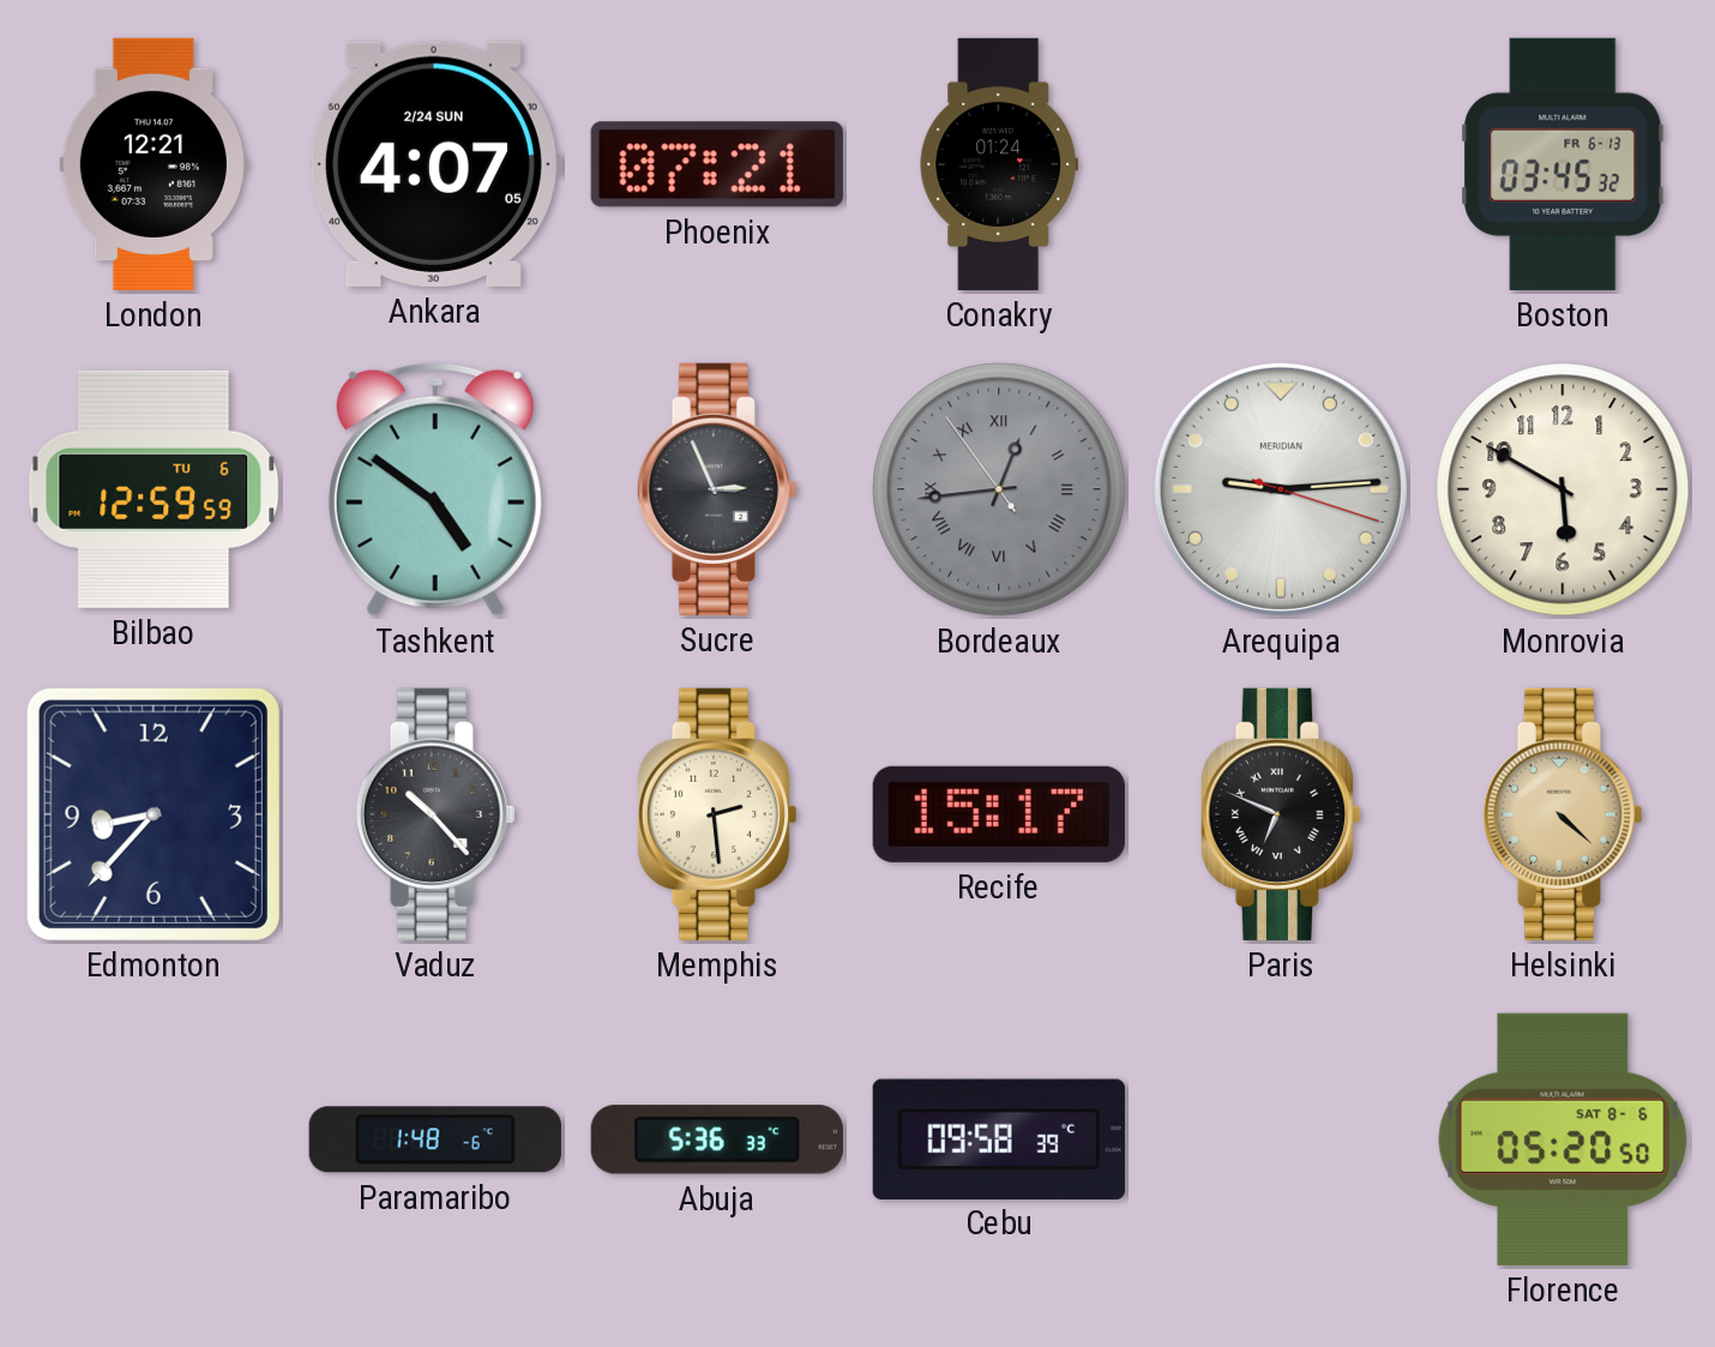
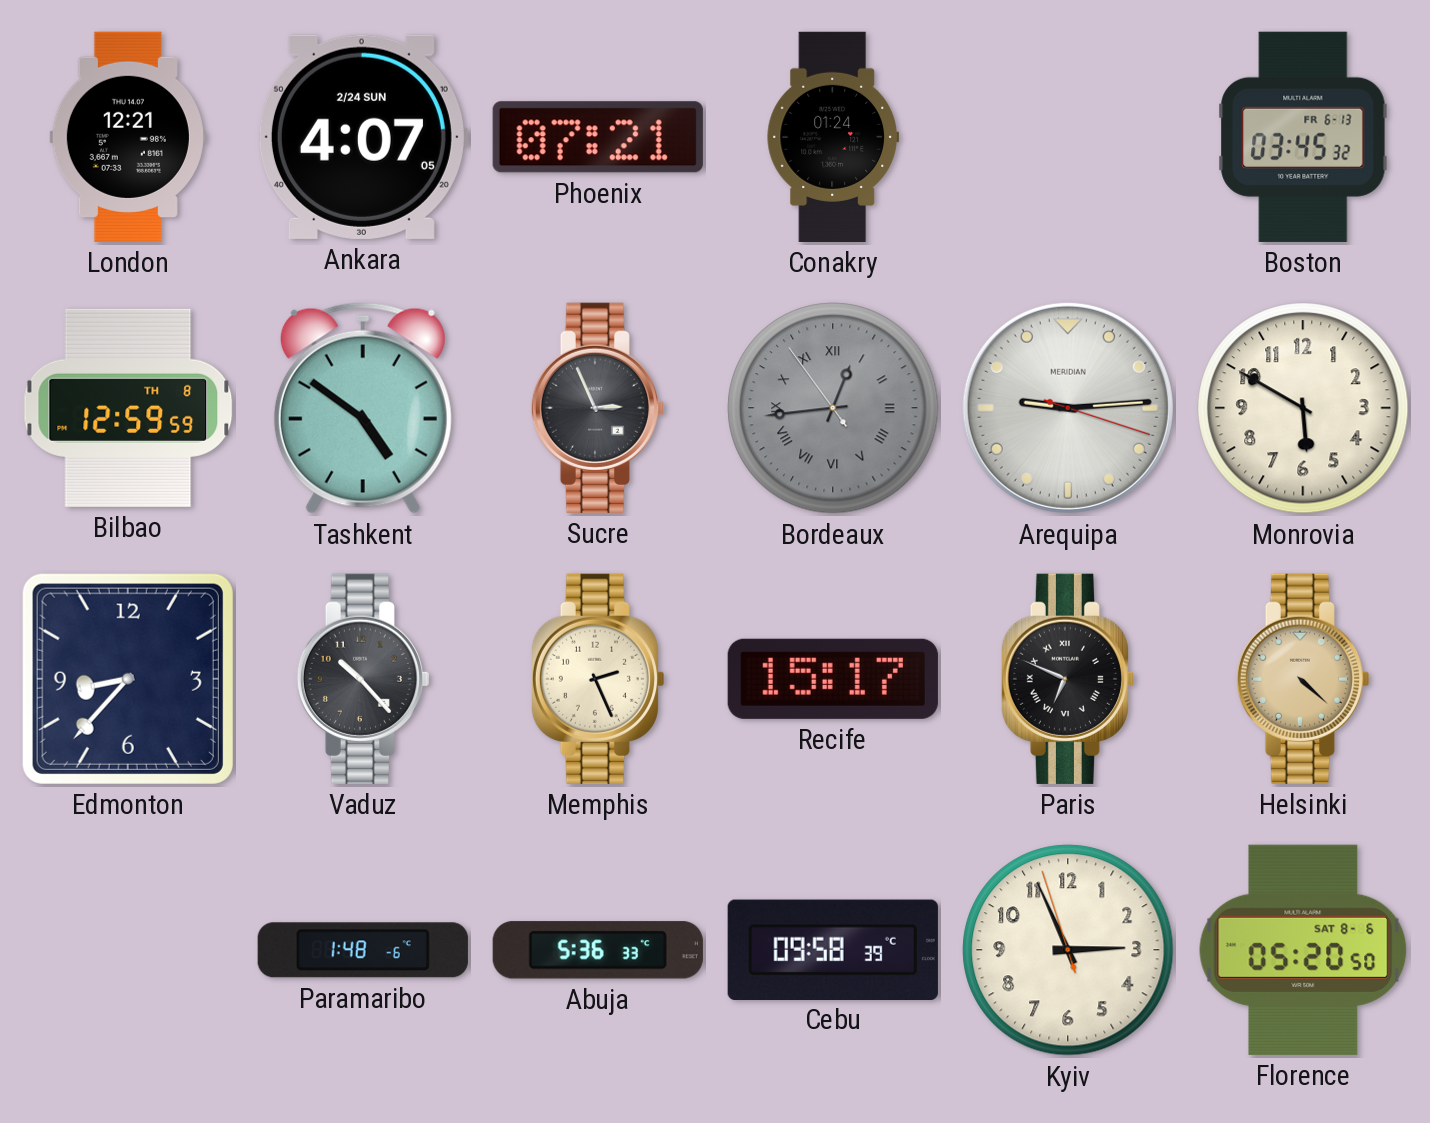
Bilbao date: TU 6 -> TH 8
Memphis: 2:29 -> 2:26
Kyiv: none -> 2:55
